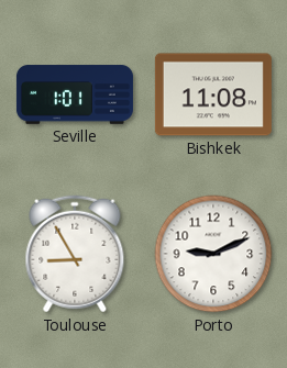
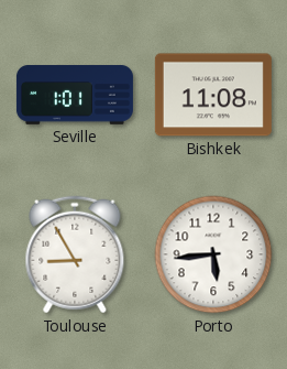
Porto: 9:11 -> 5:44
